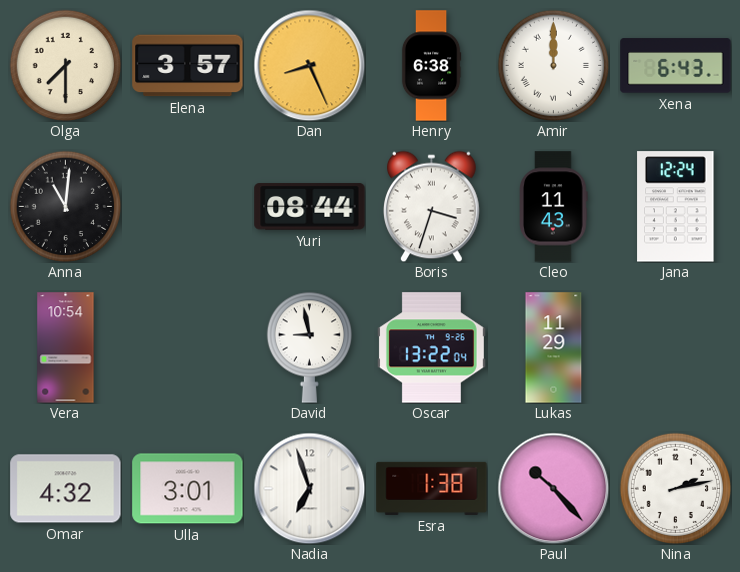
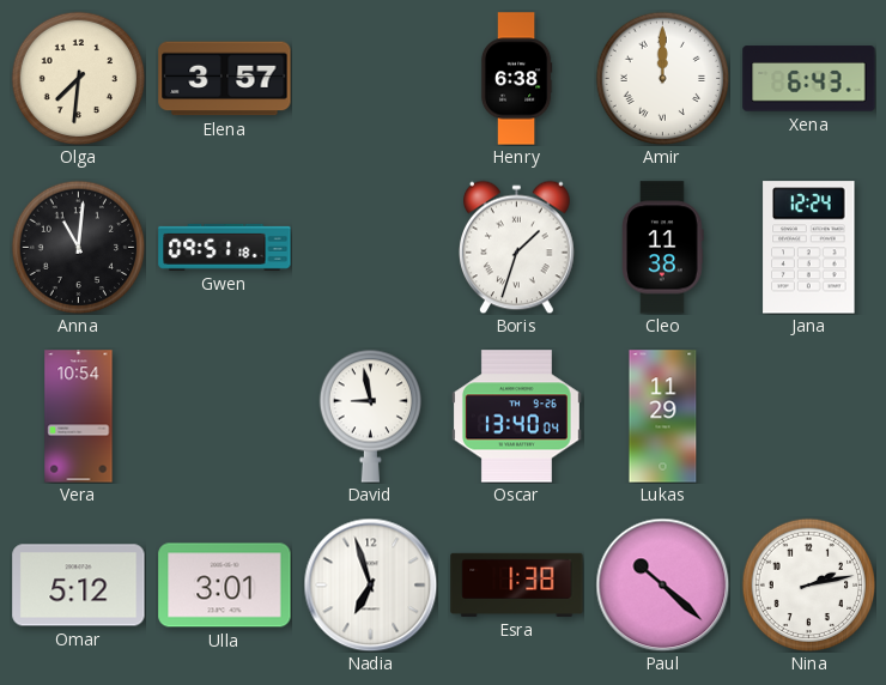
Olga: 7:30 -> 7:31
Dan: 8:26 -> none
Gwen: none -> 09:51
Yuri: 08:44 -> none
Boris: 3:33 -> 1:33
Cleo: 11:43 -> 11:38
Oscar: 13:22 -> 13:40
Omar: 4:32 -> 5:12
Paul: 10:23 -> 10:22
